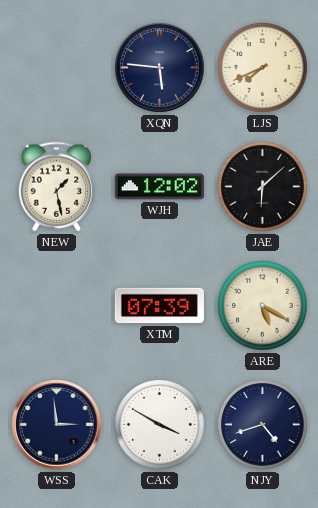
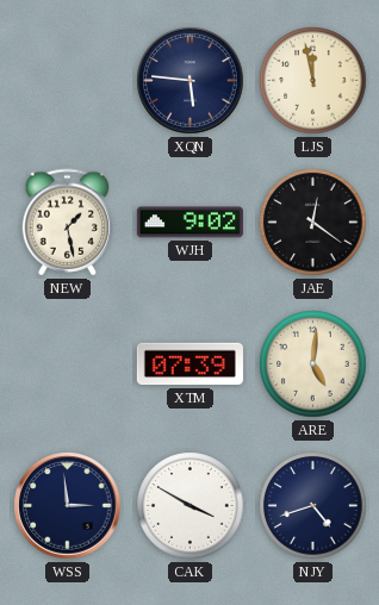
LJS: 7:41 -> 11:58
WJH: 12:02 -> 9:02
JAE: 6:08 -> 12:21
ARE: 5:20 -> 5:01
